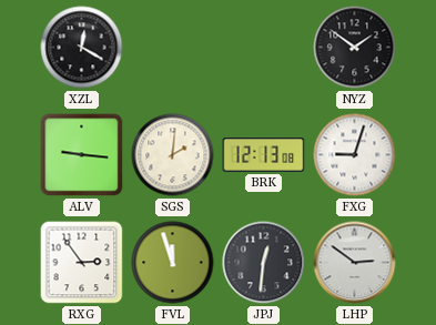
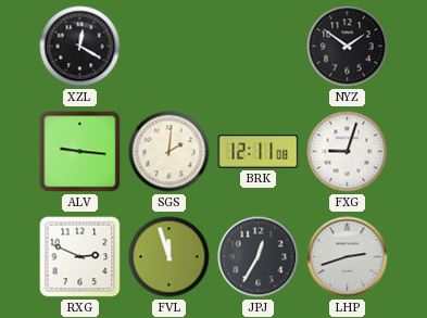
BRK: 12:13 -> 12:11
RXG: 2:54 -> 2:49
JPJ: 12:31 -> 12:35
LHP: 2:51 -> 2:42
